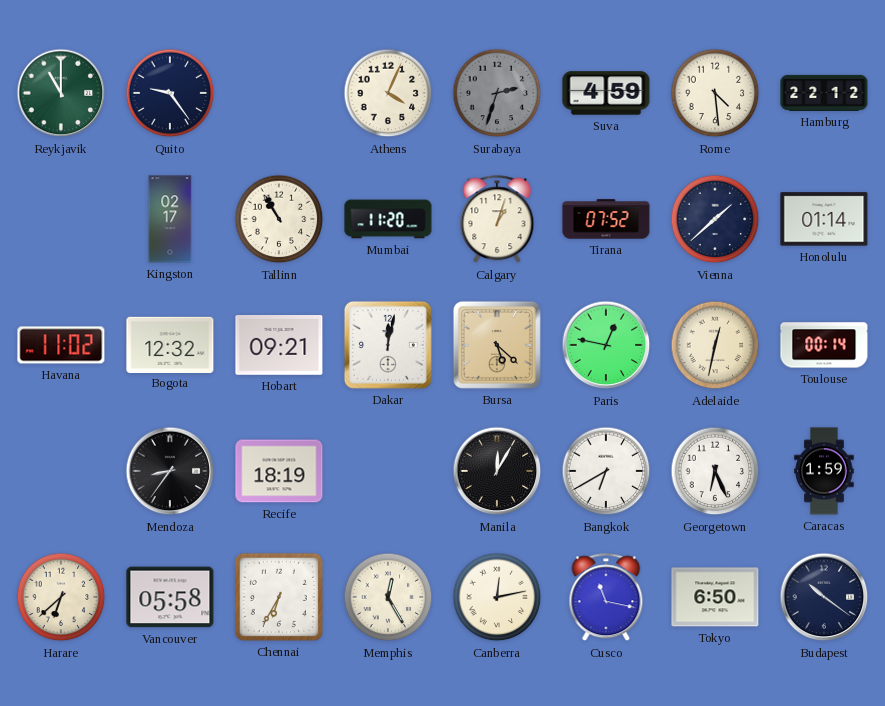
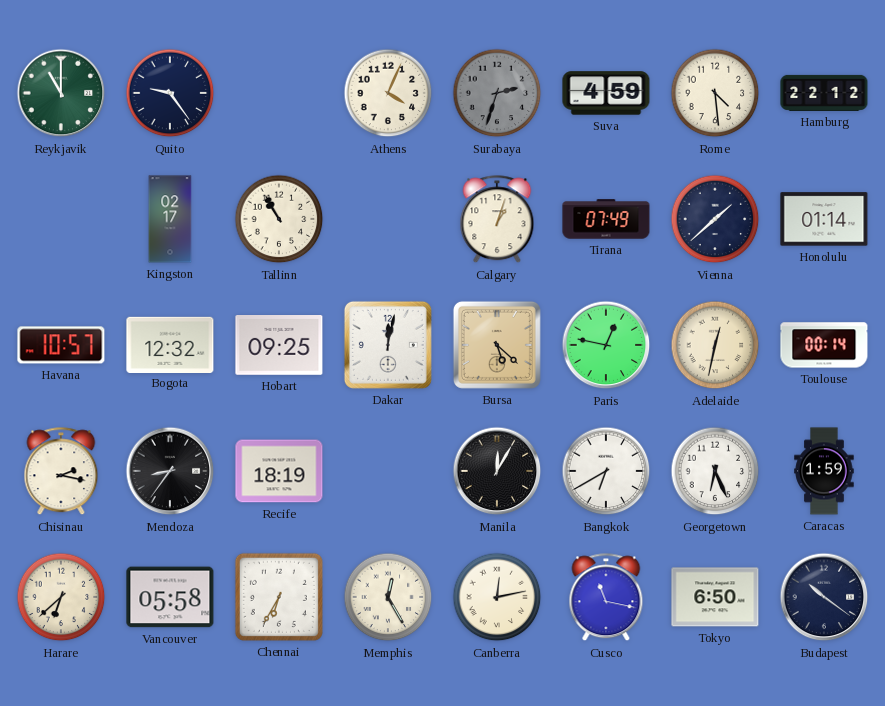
Mumbai: 11:20 -> none
Tirana: 07:52 -> 07:49
Havana: 11:02 -> 10:57
Hobart: 09:21 -> 09:25
Chisinau: none -> 2:17
